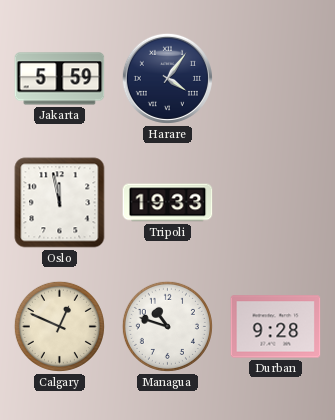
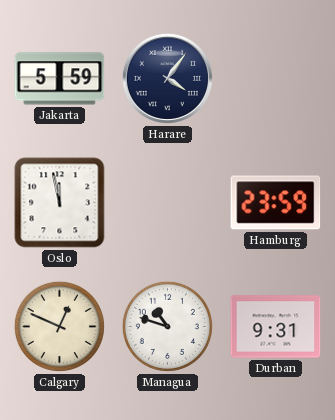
Tripoli: 19:33 -> none
Hamburg: none -> 23:59
Durban: 9:28 -> 9:31
